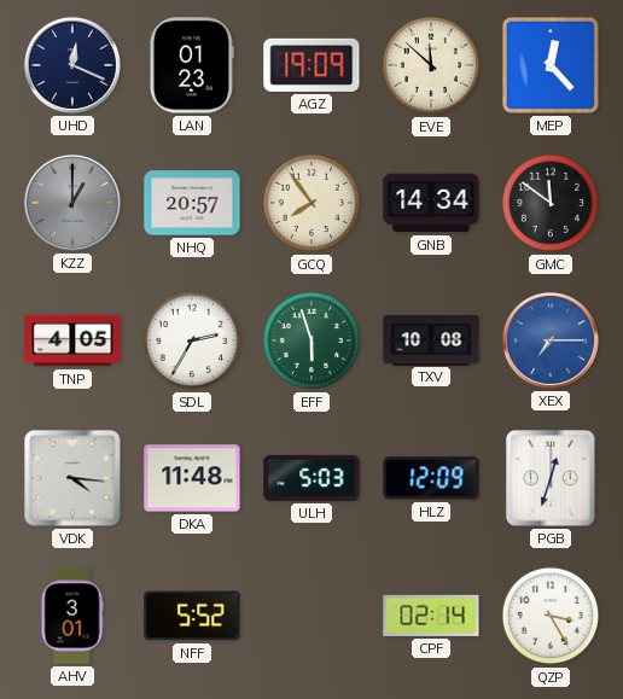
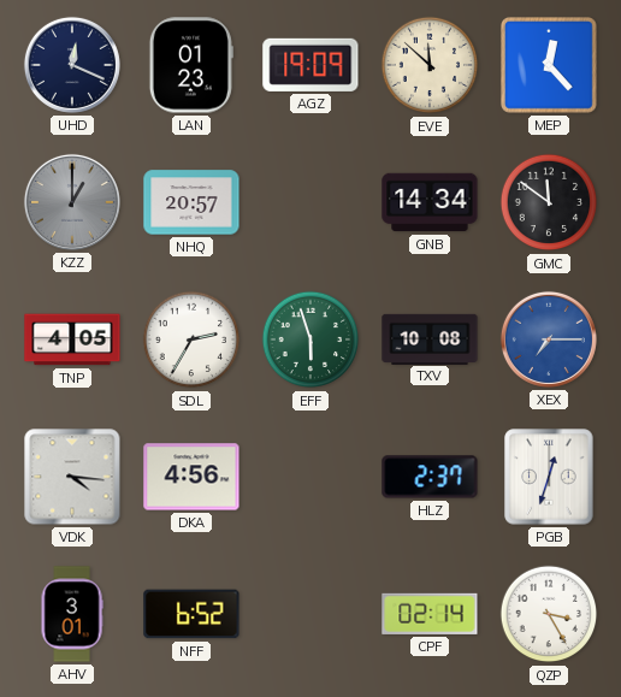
GCQ: 7:54 -> none
DKA: 11:48 -> 4:56
ULH: 5:03 -> none
HLZ: 12:09 -> 2:37
NFF: 5:52 -> 6:52
